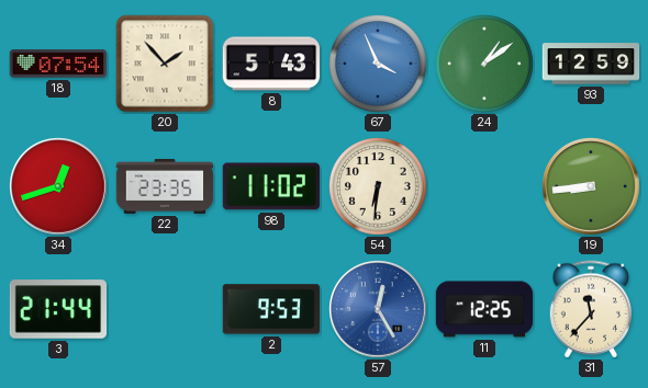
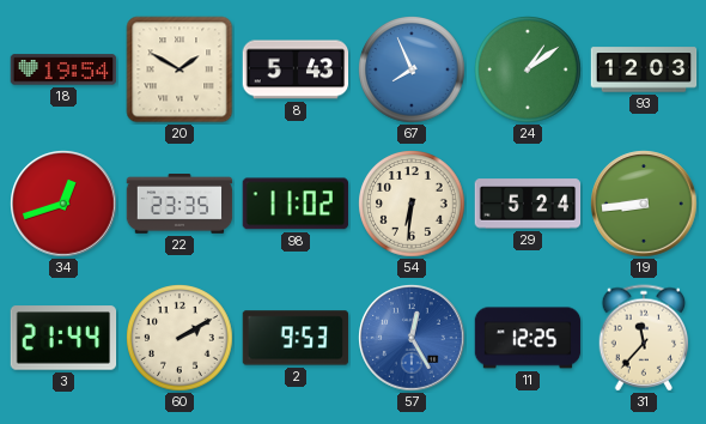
18: 07:54 -> 19:54
20: 1:53 -> 1:50
67: 3:56 -> 7:56
93: 12:59 -> 12:03
29: none -> 5:24
60: none -> 2:10
